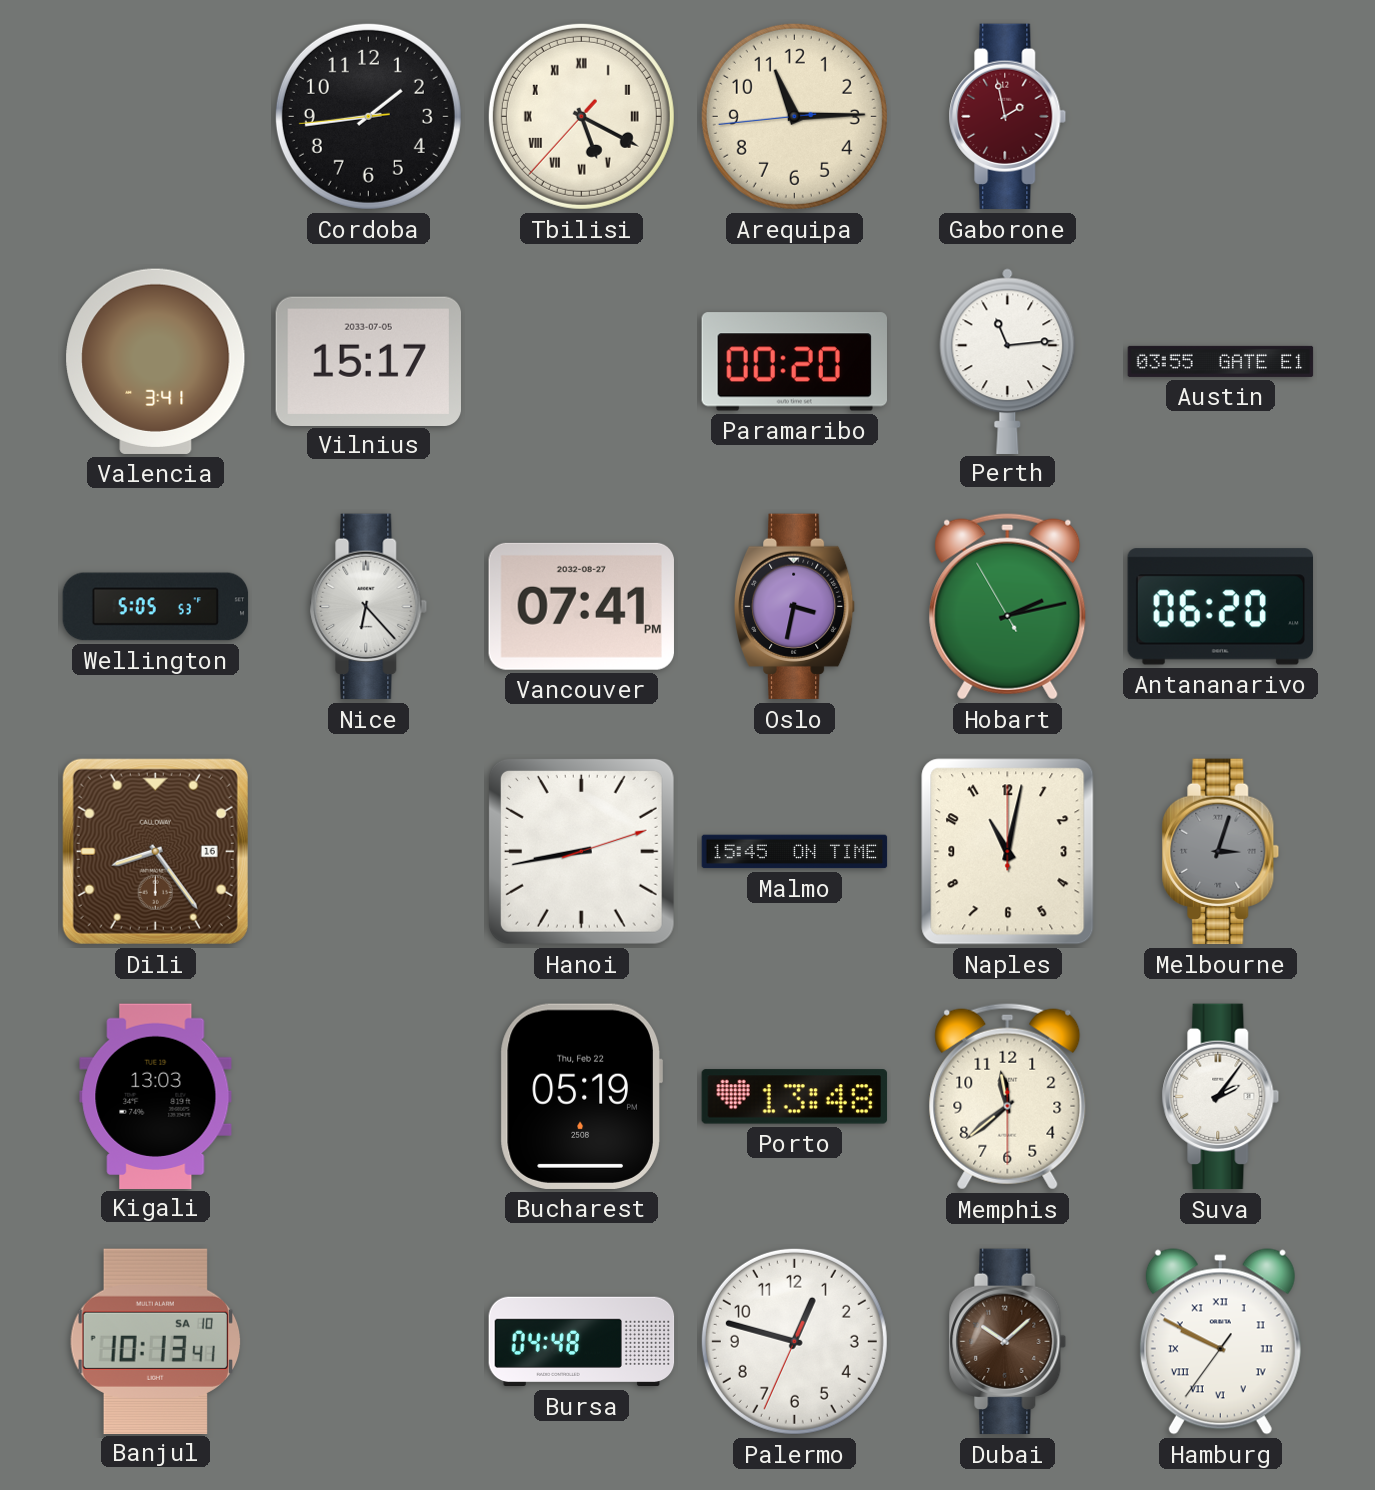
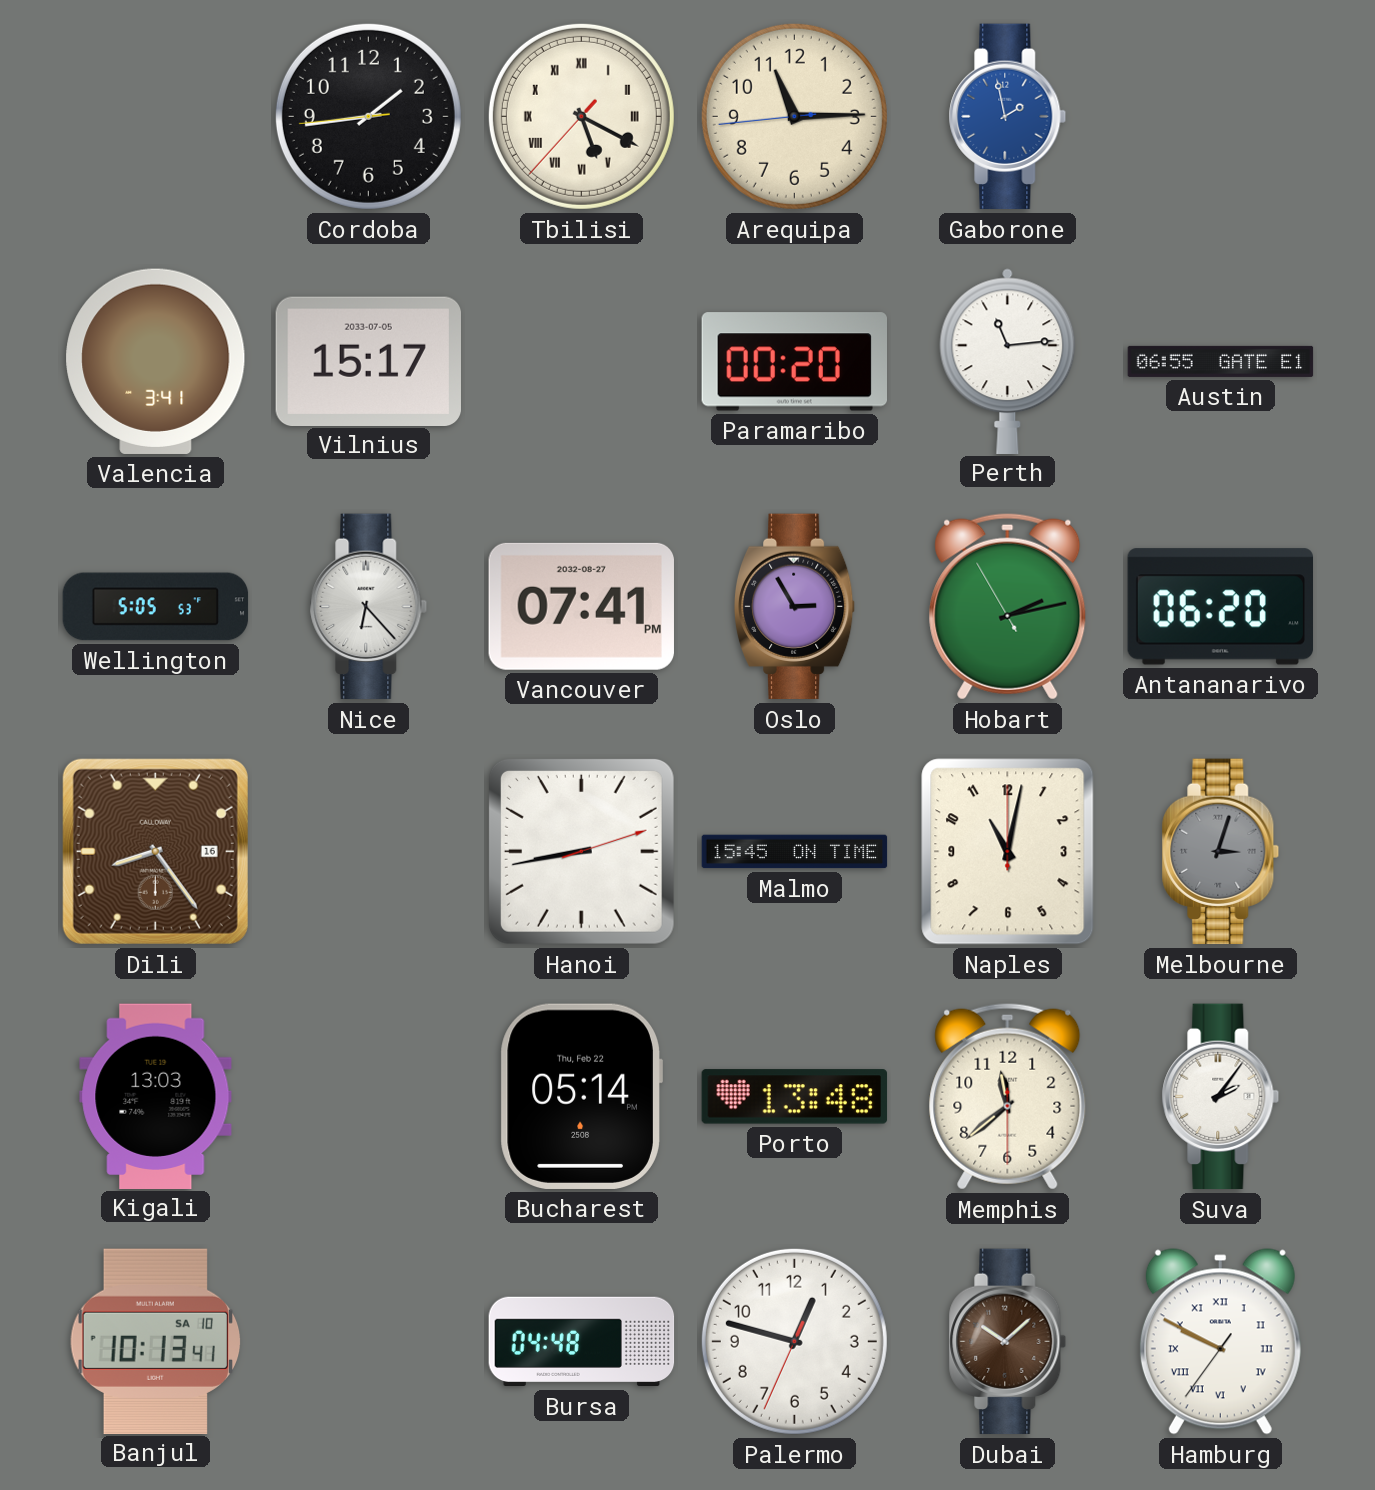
Gaborone dial: burgundy -> blue
Austin: 03:55 -> 06:55
Oslo: 3:32 -> 2:55
Bucharest: 05:19 -> 05:14
